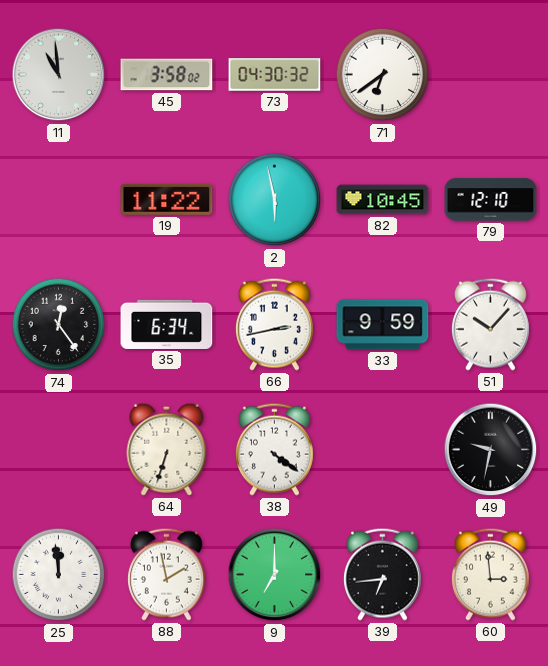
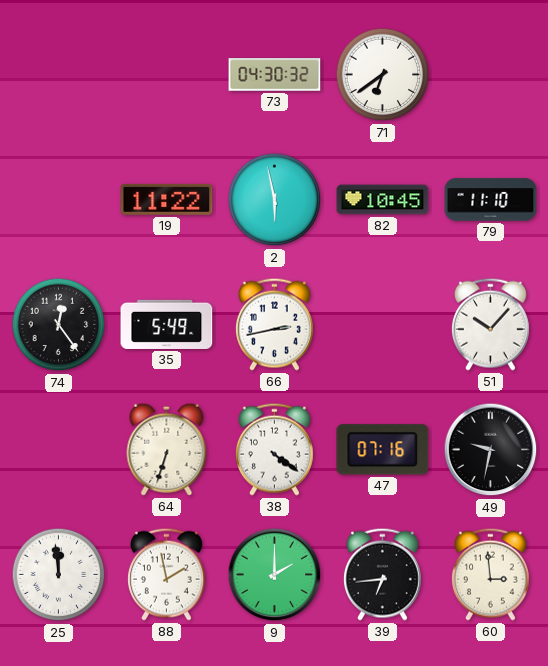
11: 10:59 -> none
45: 3:58 -> none
79: 12:10 -> 11:10
35: 6:34 -> 5:49
33: 9:59 -> none
47: none -> 07:16
9: 7:00 -> 2:00
